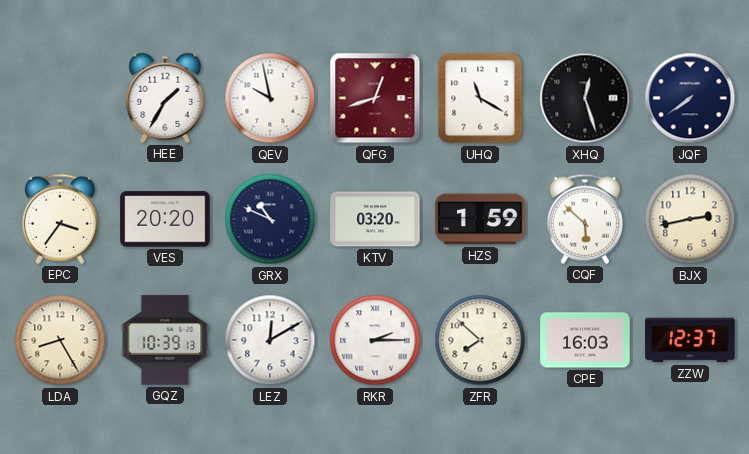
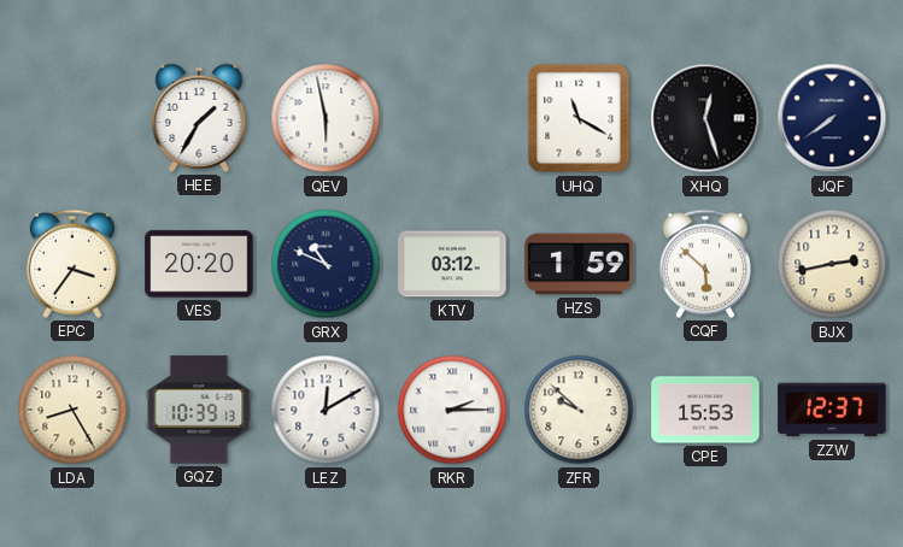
QEV: 9:58 -> 5:58
QFG: 12:42 -> none
KTV: 03:20 -> 03:12
ZFR: 7:52 -> 9:52
CPE: 16:03 -> 15:53
